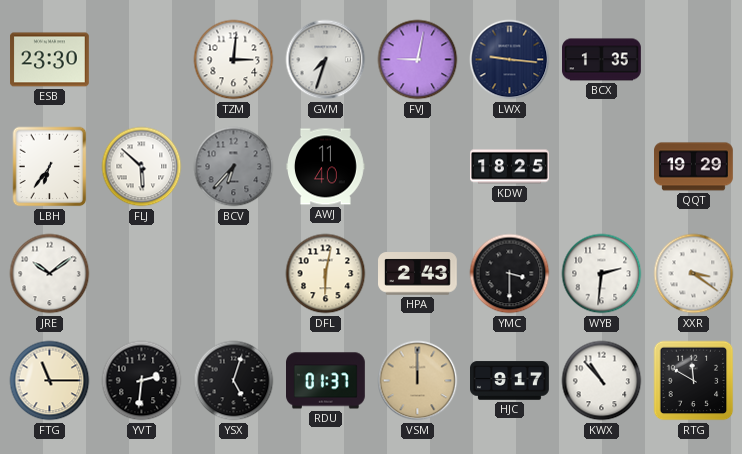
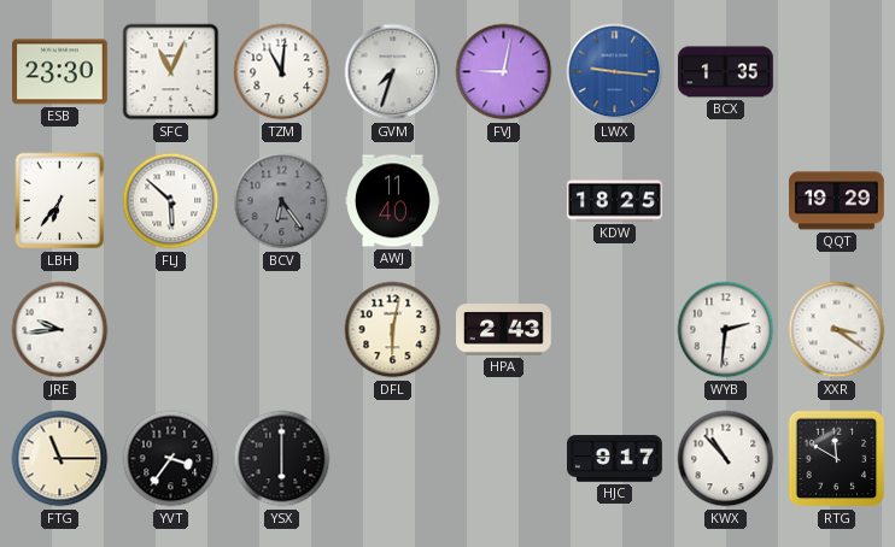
SFC: none -> 11:04
TZM: 3:01 -> 11:01
LWX dial: navy -> blue
BCV: 6:37 -> 6:24
JRE: 10:09 -> 9:44
YMC: 3:30 -> none
YVT: 2:31 -> 3:36
YSX: 5:03 -> 6:00
RDU: 01:37 -> none
VSM: 12:00 -> none
